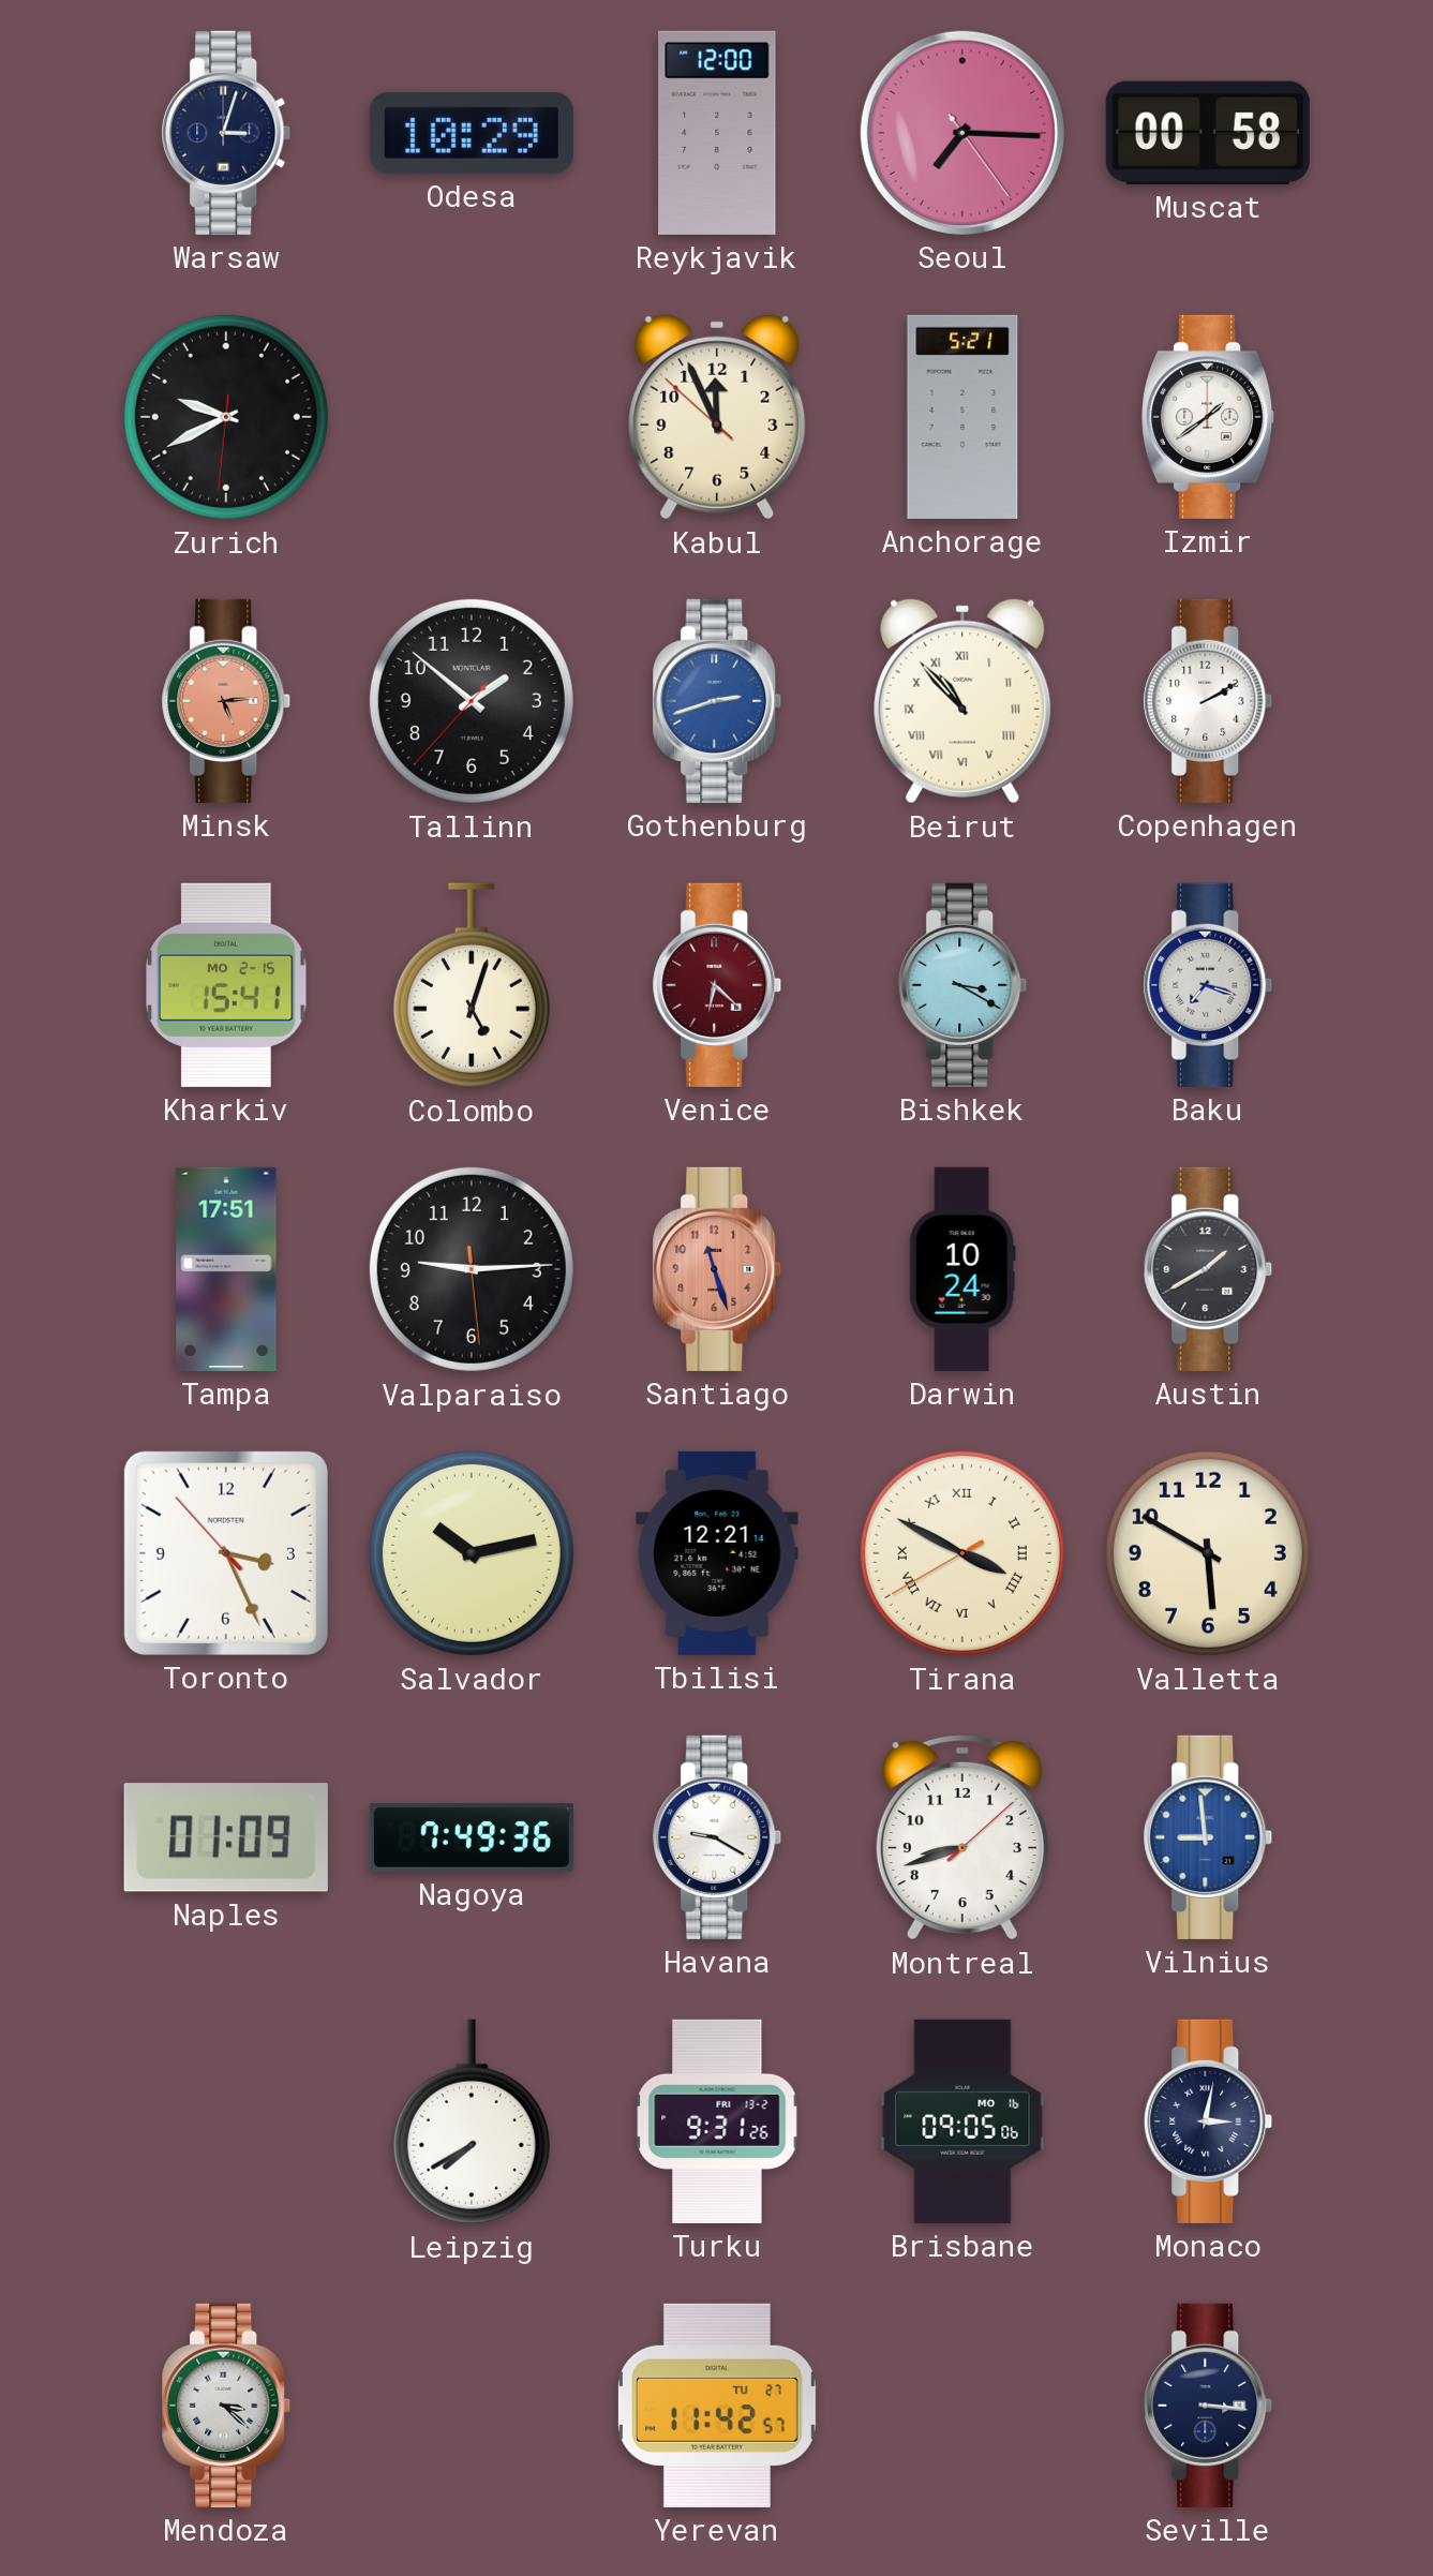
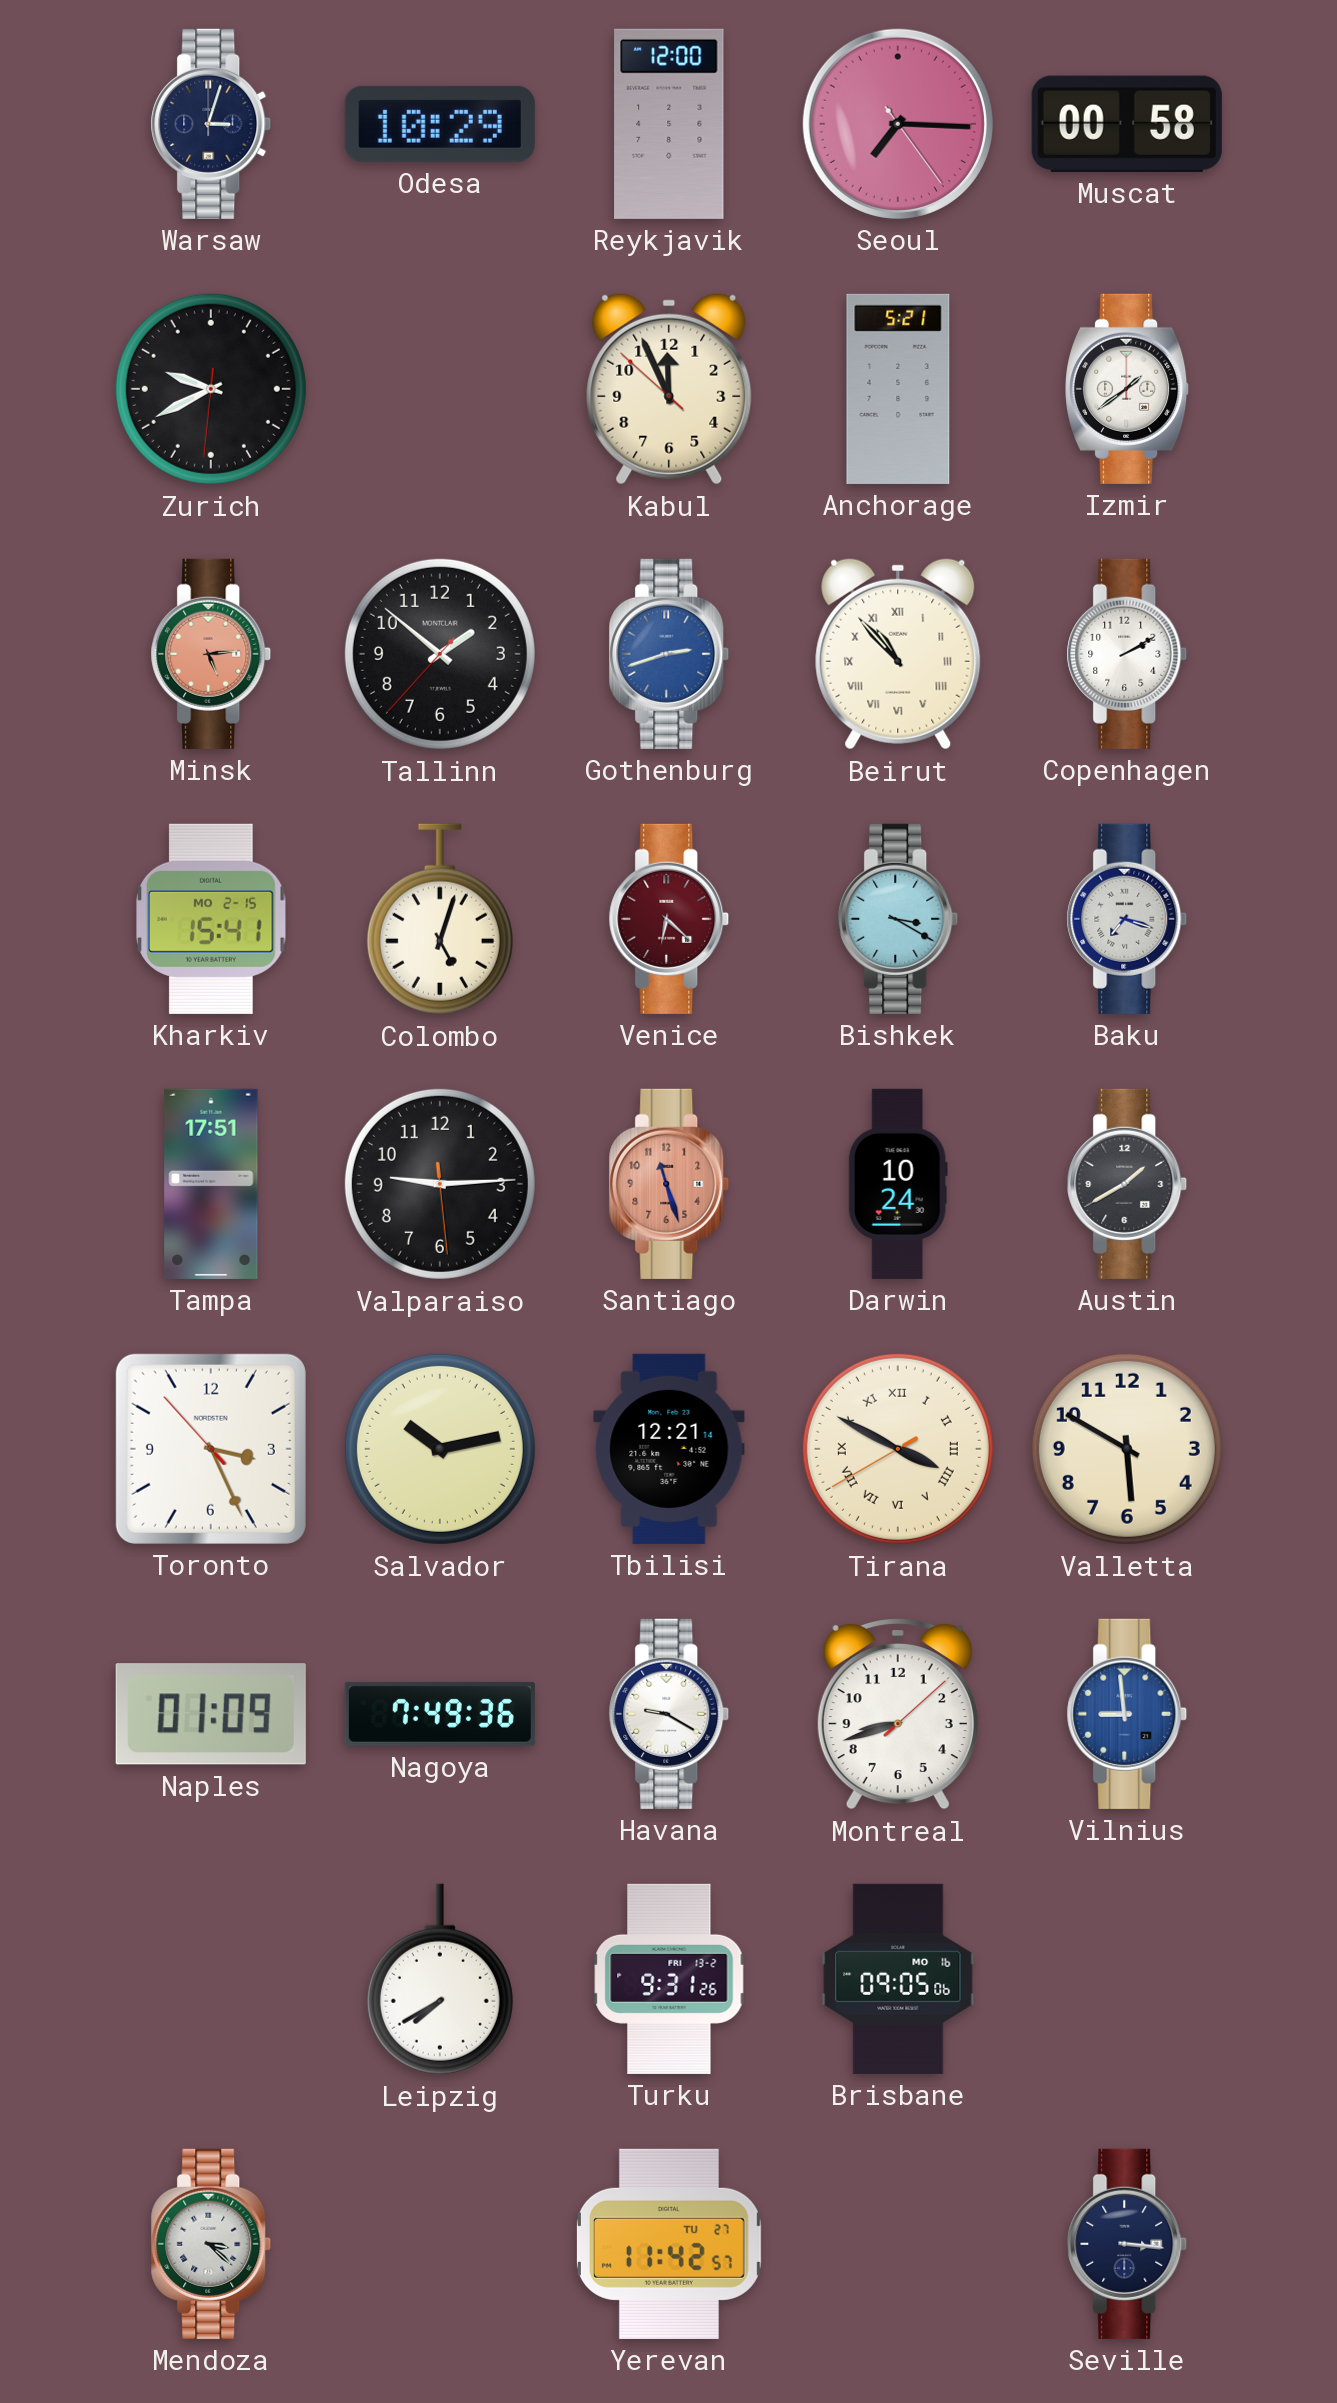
Monaco: 3:02 -> none
